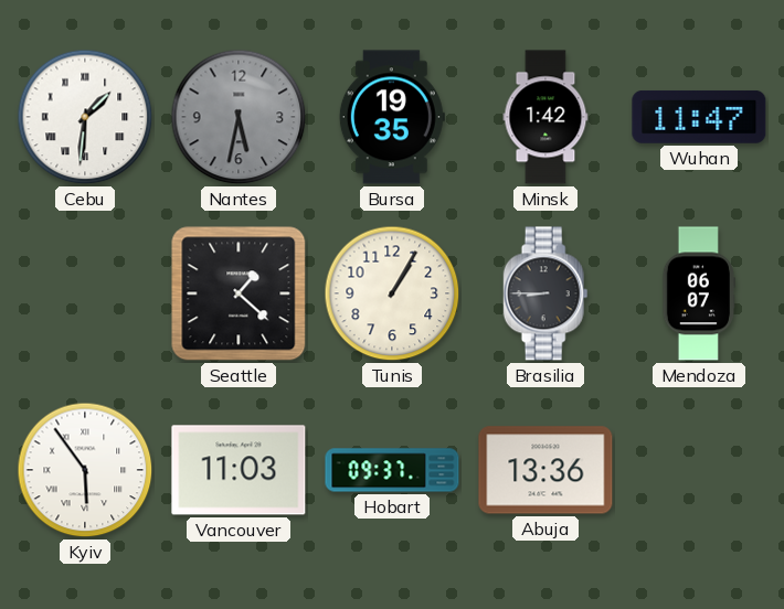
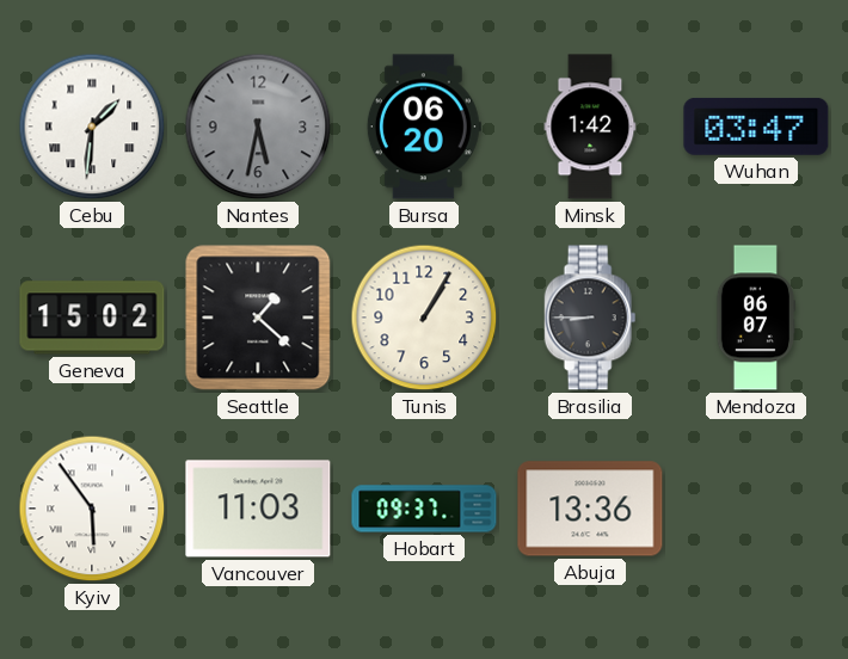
Bursa: 19:35 -> 06:20
Wuhan: 11:47 -> 03:47
Geneva: none -> 15:02
